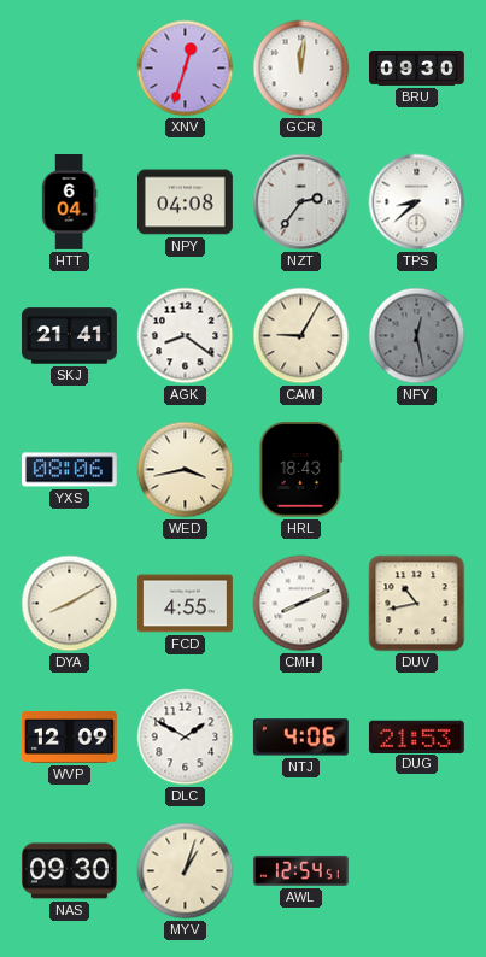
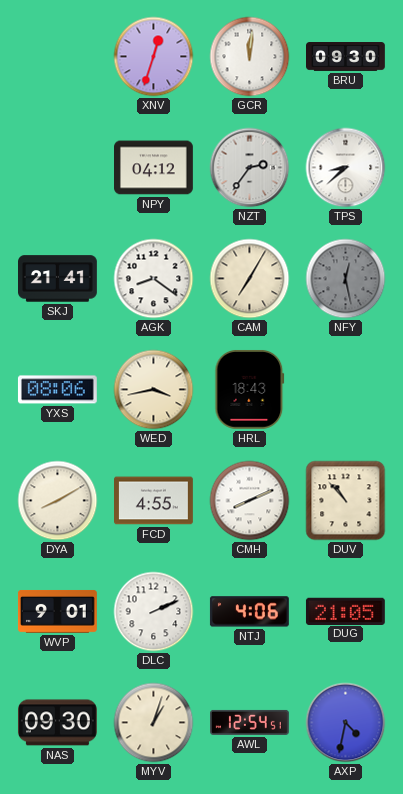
HTT: 6:04 -> none
NPY: 04:08 -> 04:12
CAM: 9:05 -> 7:05
DUV: 10:43 -> 10:53
WVP: 12:09 -> 9:01
DLC: 1:50 -> 2:11
DUG: 21:53 -> 21:05
AXP: none -> 4:32
